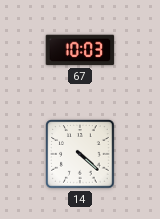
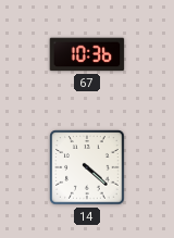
67: 10:03 -> 10:36
